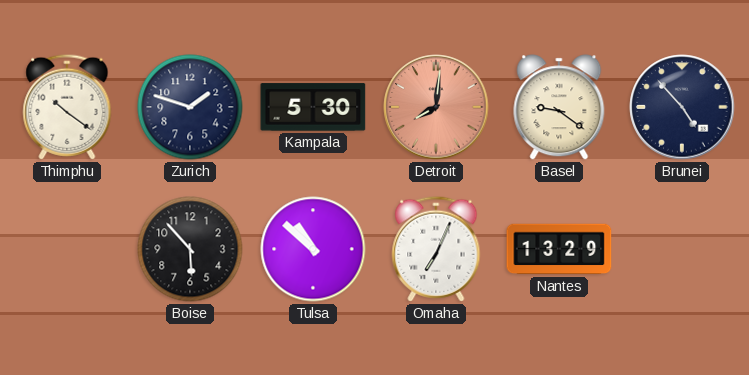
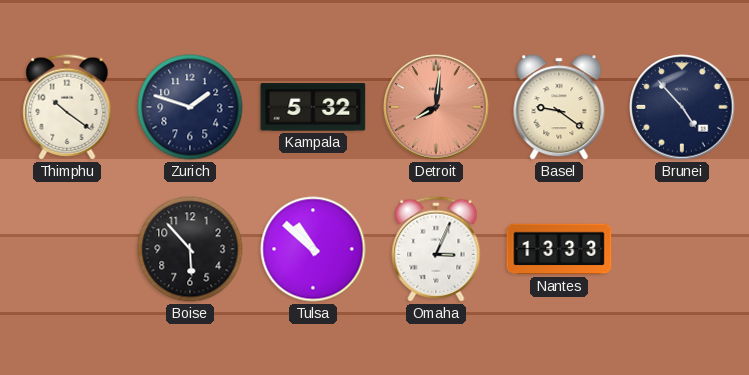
Kampala: 5:30 -> 5:32
Omaha: 7:04 -> 3:04
Nantes: 13:29 -> 13:33
